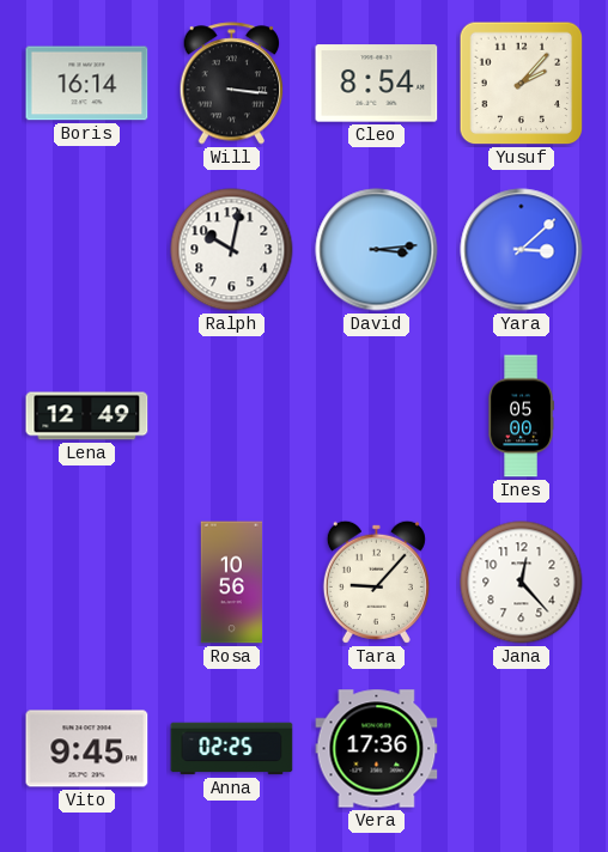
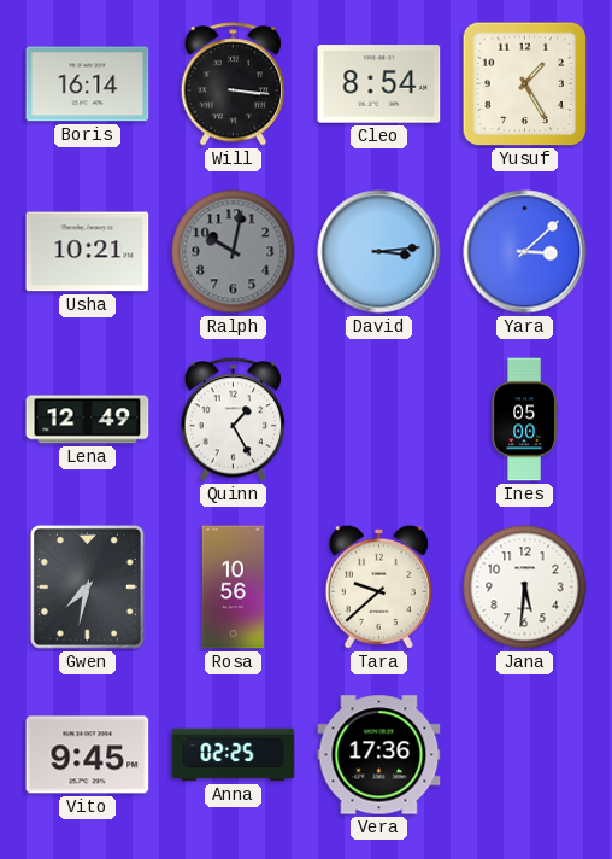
Yusuf: 2:07 -> 1:25
Usha: none -> 10:21
Ralph dial: white -> grey
Quinn: none -> 1:25
Gwen: none -> 7:32
Tara: 9:07 -> 9:38
Jana: 12:23 -> 5:31
